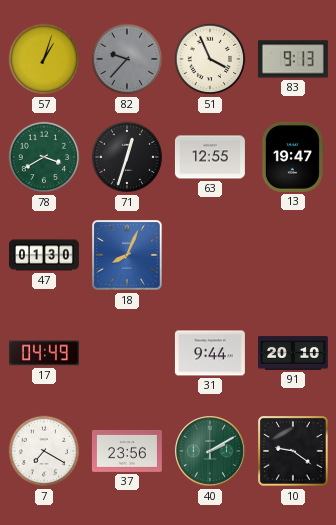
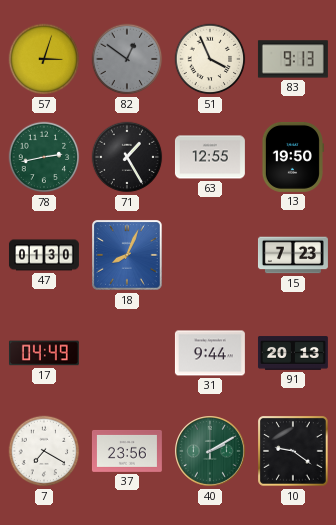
57: 1:03 -> 3:03
82: 9:37 -> 12:51
78: 3:40 -> 2:43
71: 12:33 -> 1:25
13: 19:47 -> 19:50
15: none -> 7:23
91: 20:10 -> 20:13
